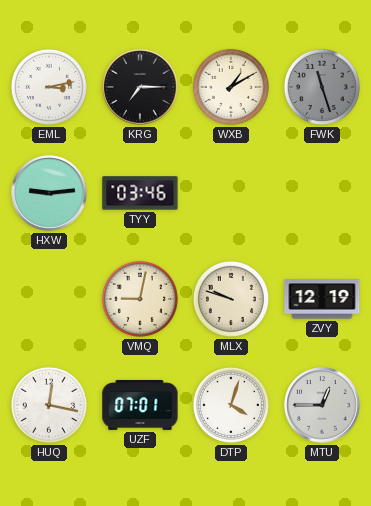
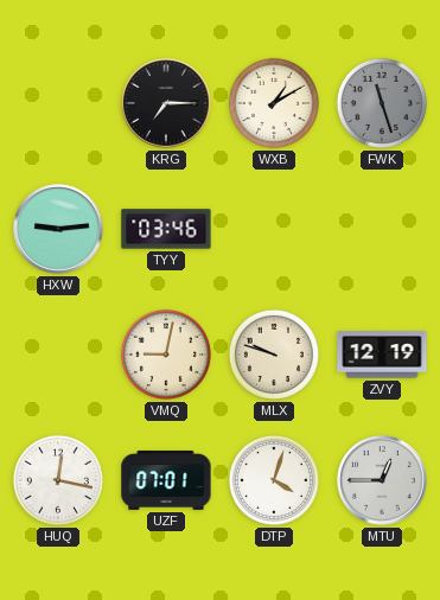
EML: 3:13 -> none
